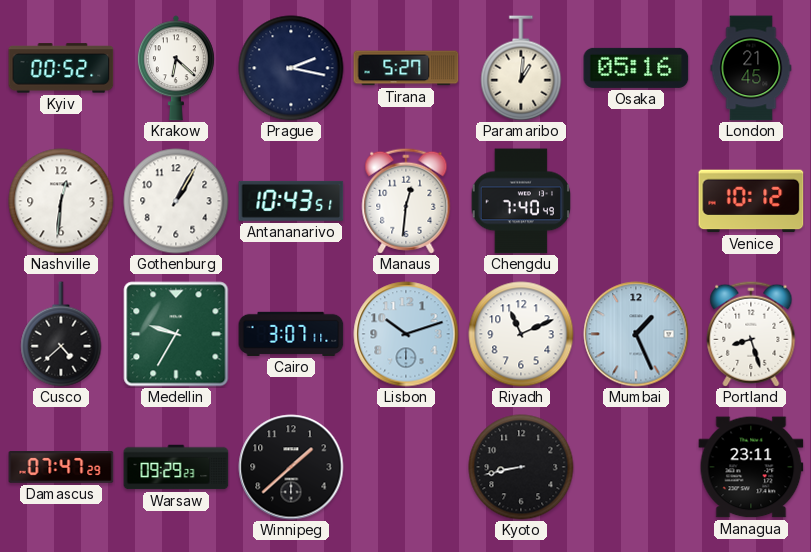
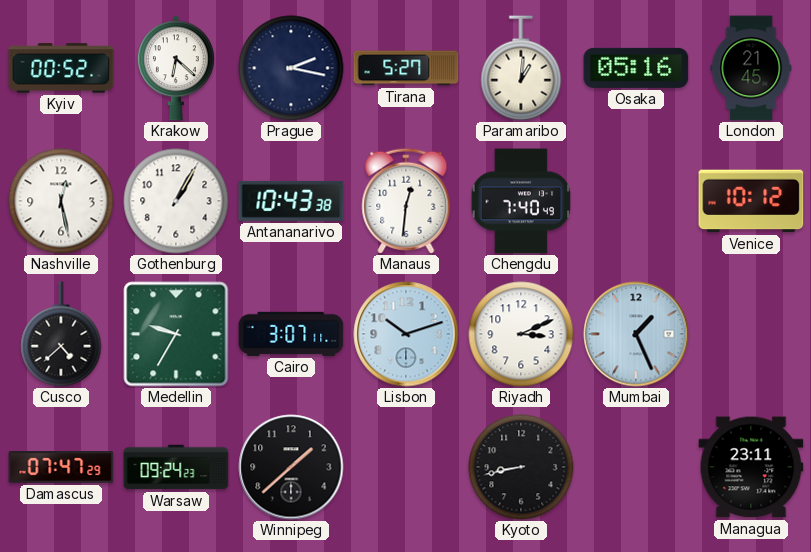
Nashville: 12:31 -> 12:28
Antananarivo: 10:43:51 -> 10:43:38
Riyadh: 11:11 -> 3:11
Portland: 8:27 -> none
Warsaw: 09:29 -> 09:24
